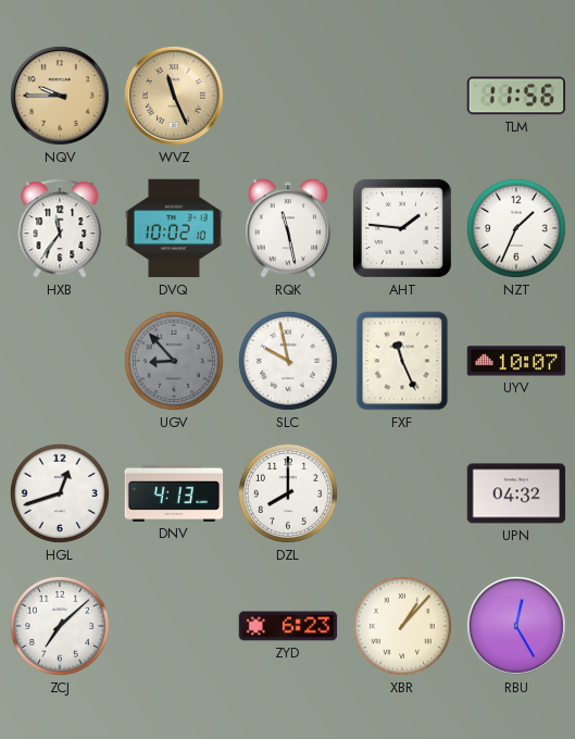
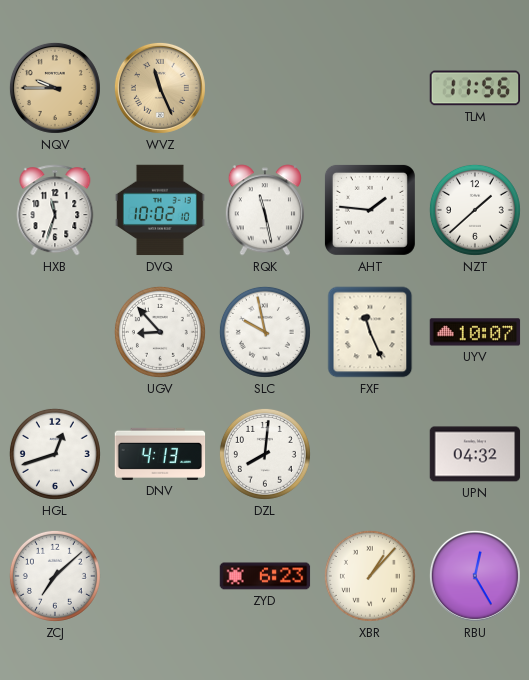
HXB: 11:36 -> 11:33
NZT: 1:34 -> 1:38
UGV dial: grey -> white
DZL: 8:00 -> 8:01
